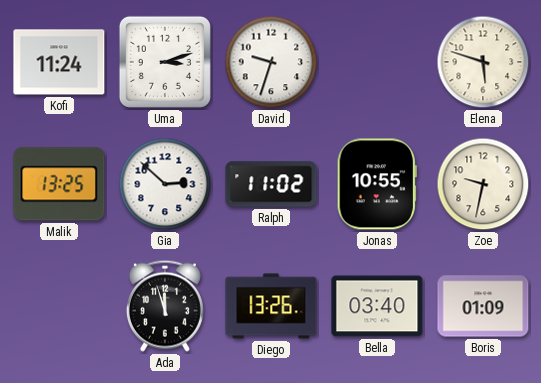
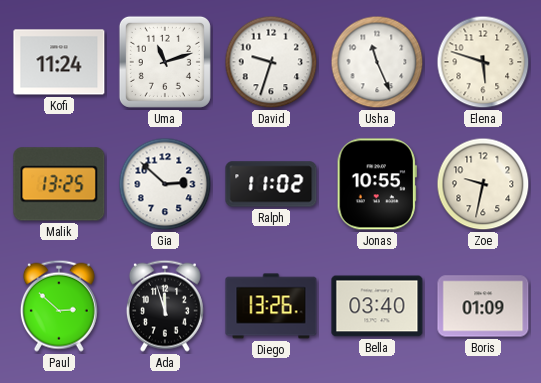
Uma: 3:12 -> 11:12
Usha: none -> 11:26
Paul: none -> 2:52
